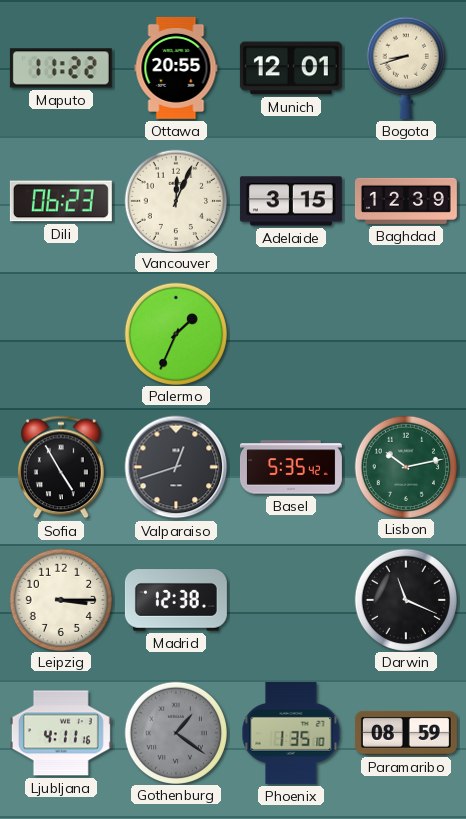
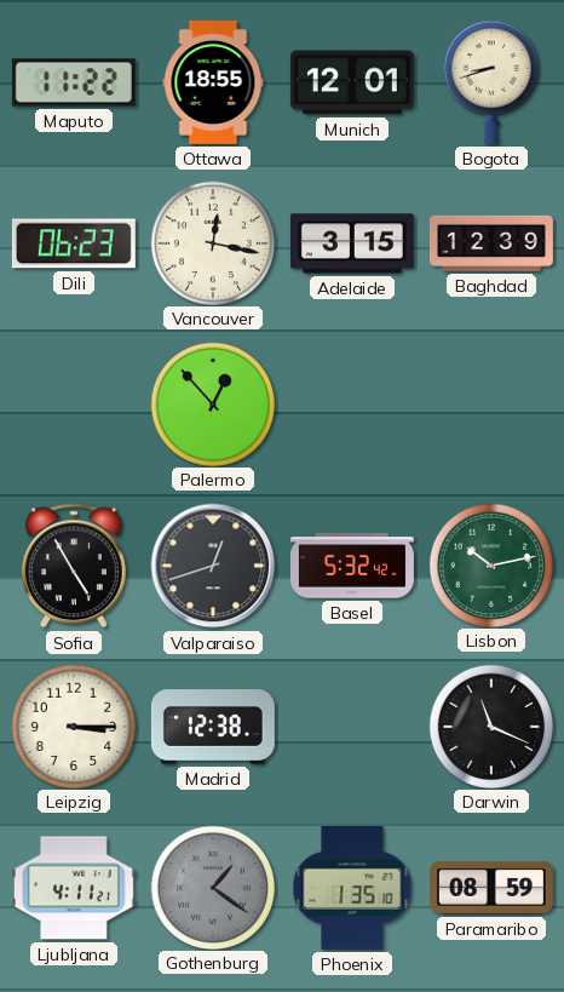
Ottawa: 20:55 -> 18:55
Vancouver: 12:04 -> 12:17
Palermo: 1:34 -> 12:53
Basel: 5:35 -> 5:32
Ljubljana: 4:11:16 -> 4:11:21
